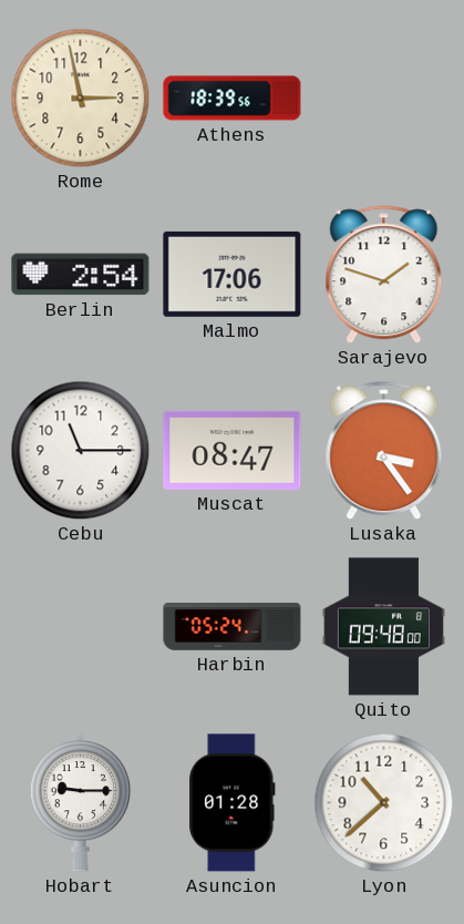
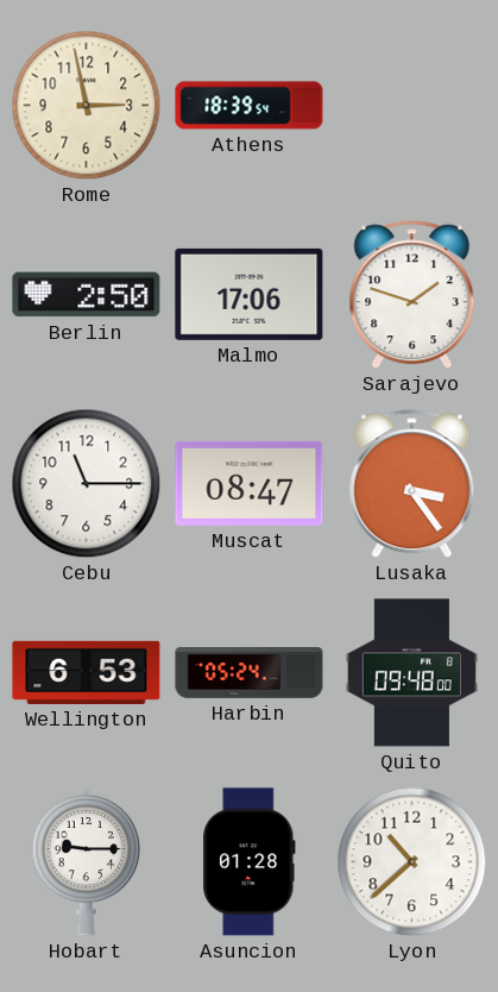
Athens: 18:39:56 -> 18:39:54
Berlin: 2:54 -> 2:50
Wellington: none -> 6:53
